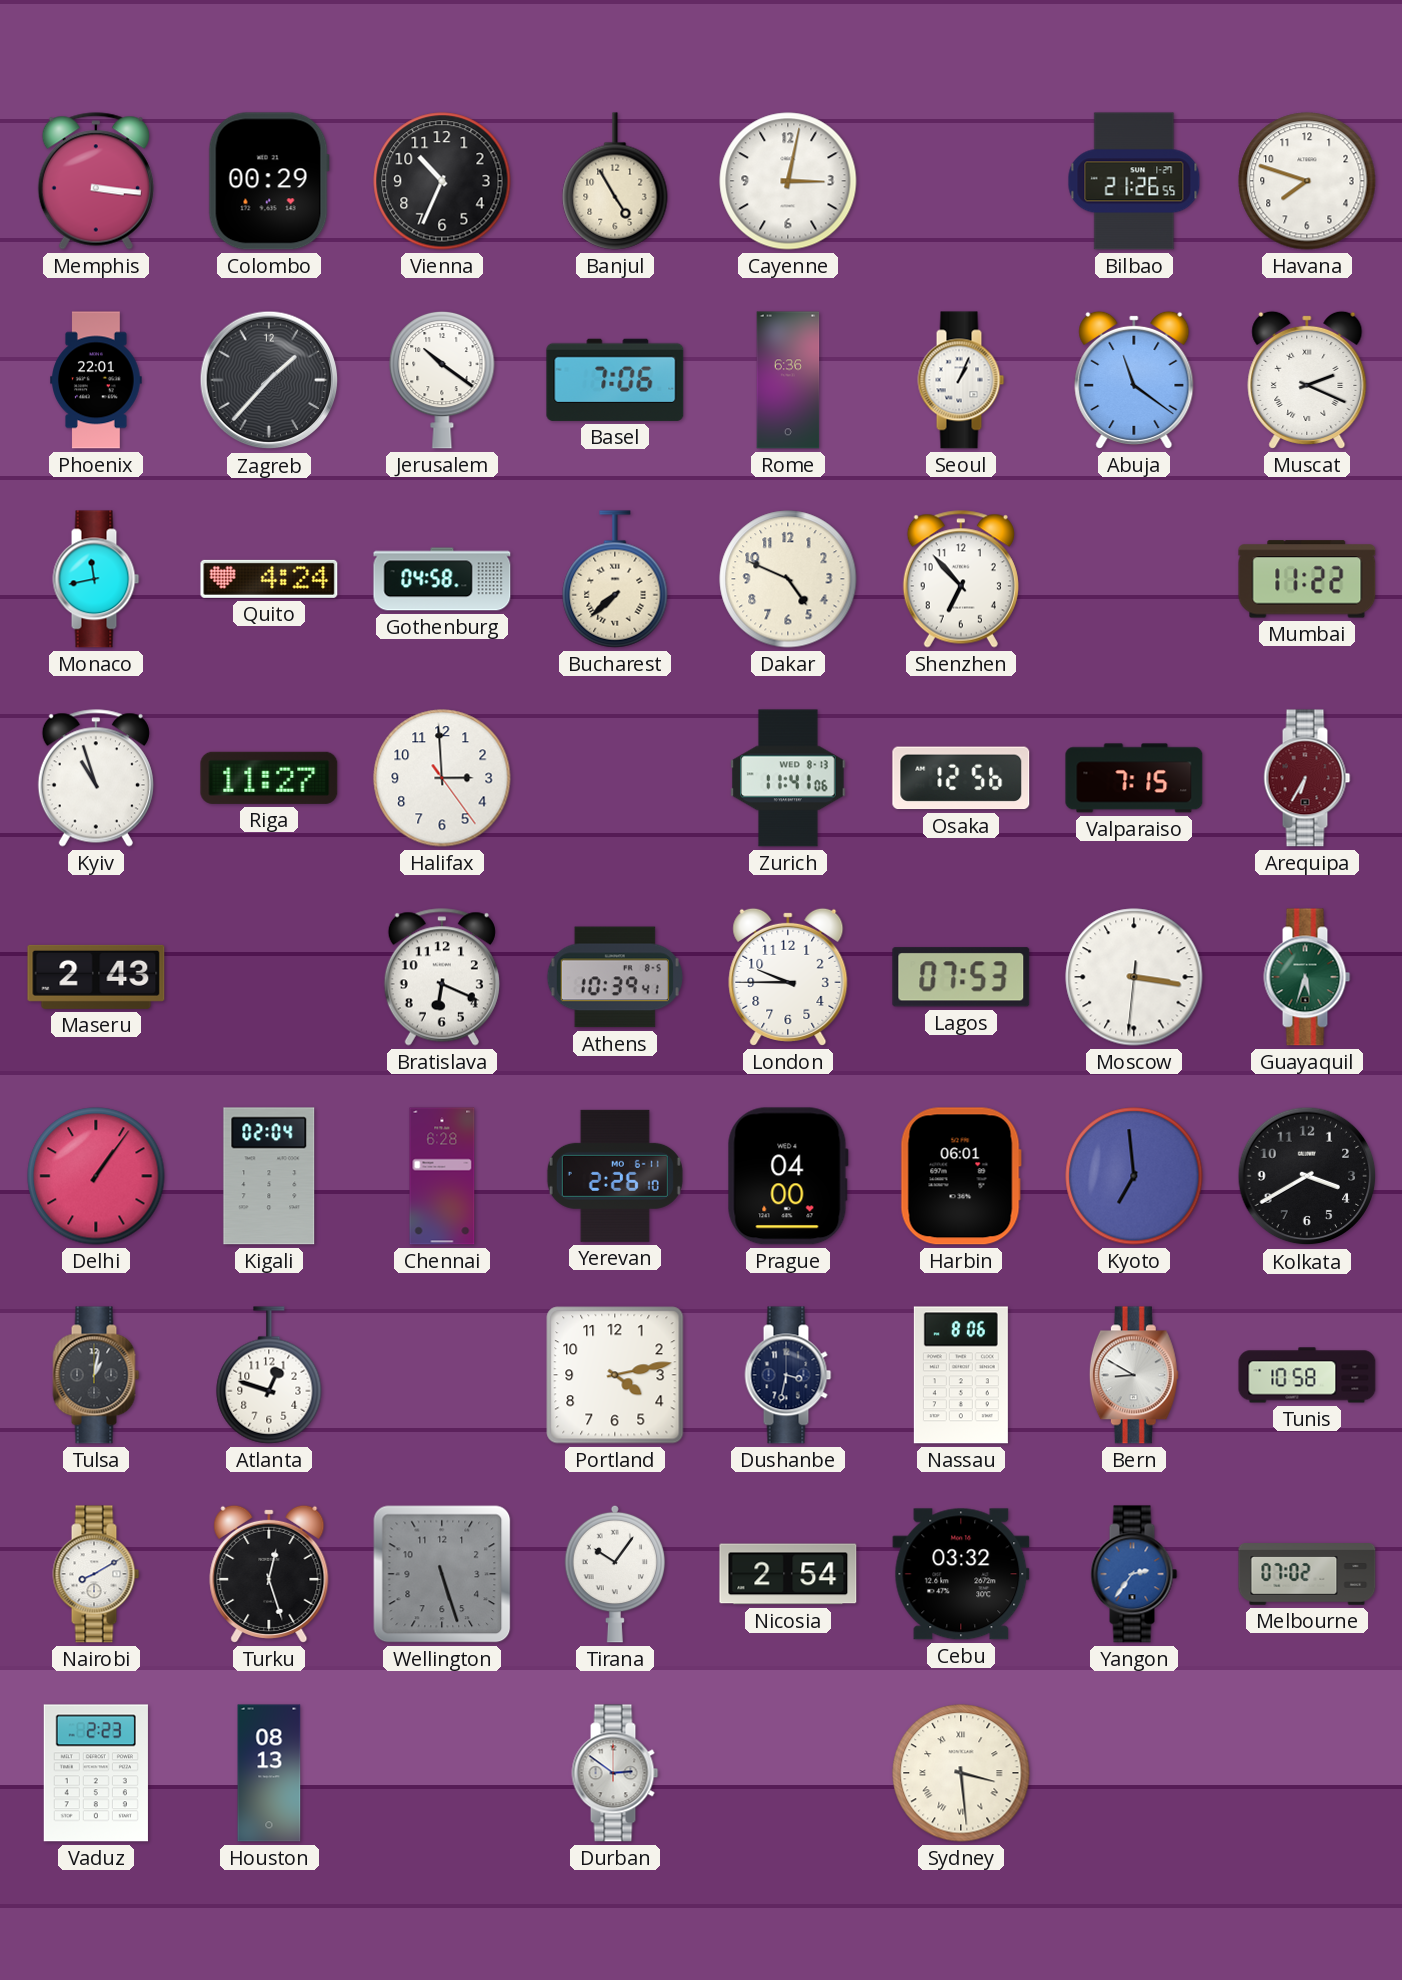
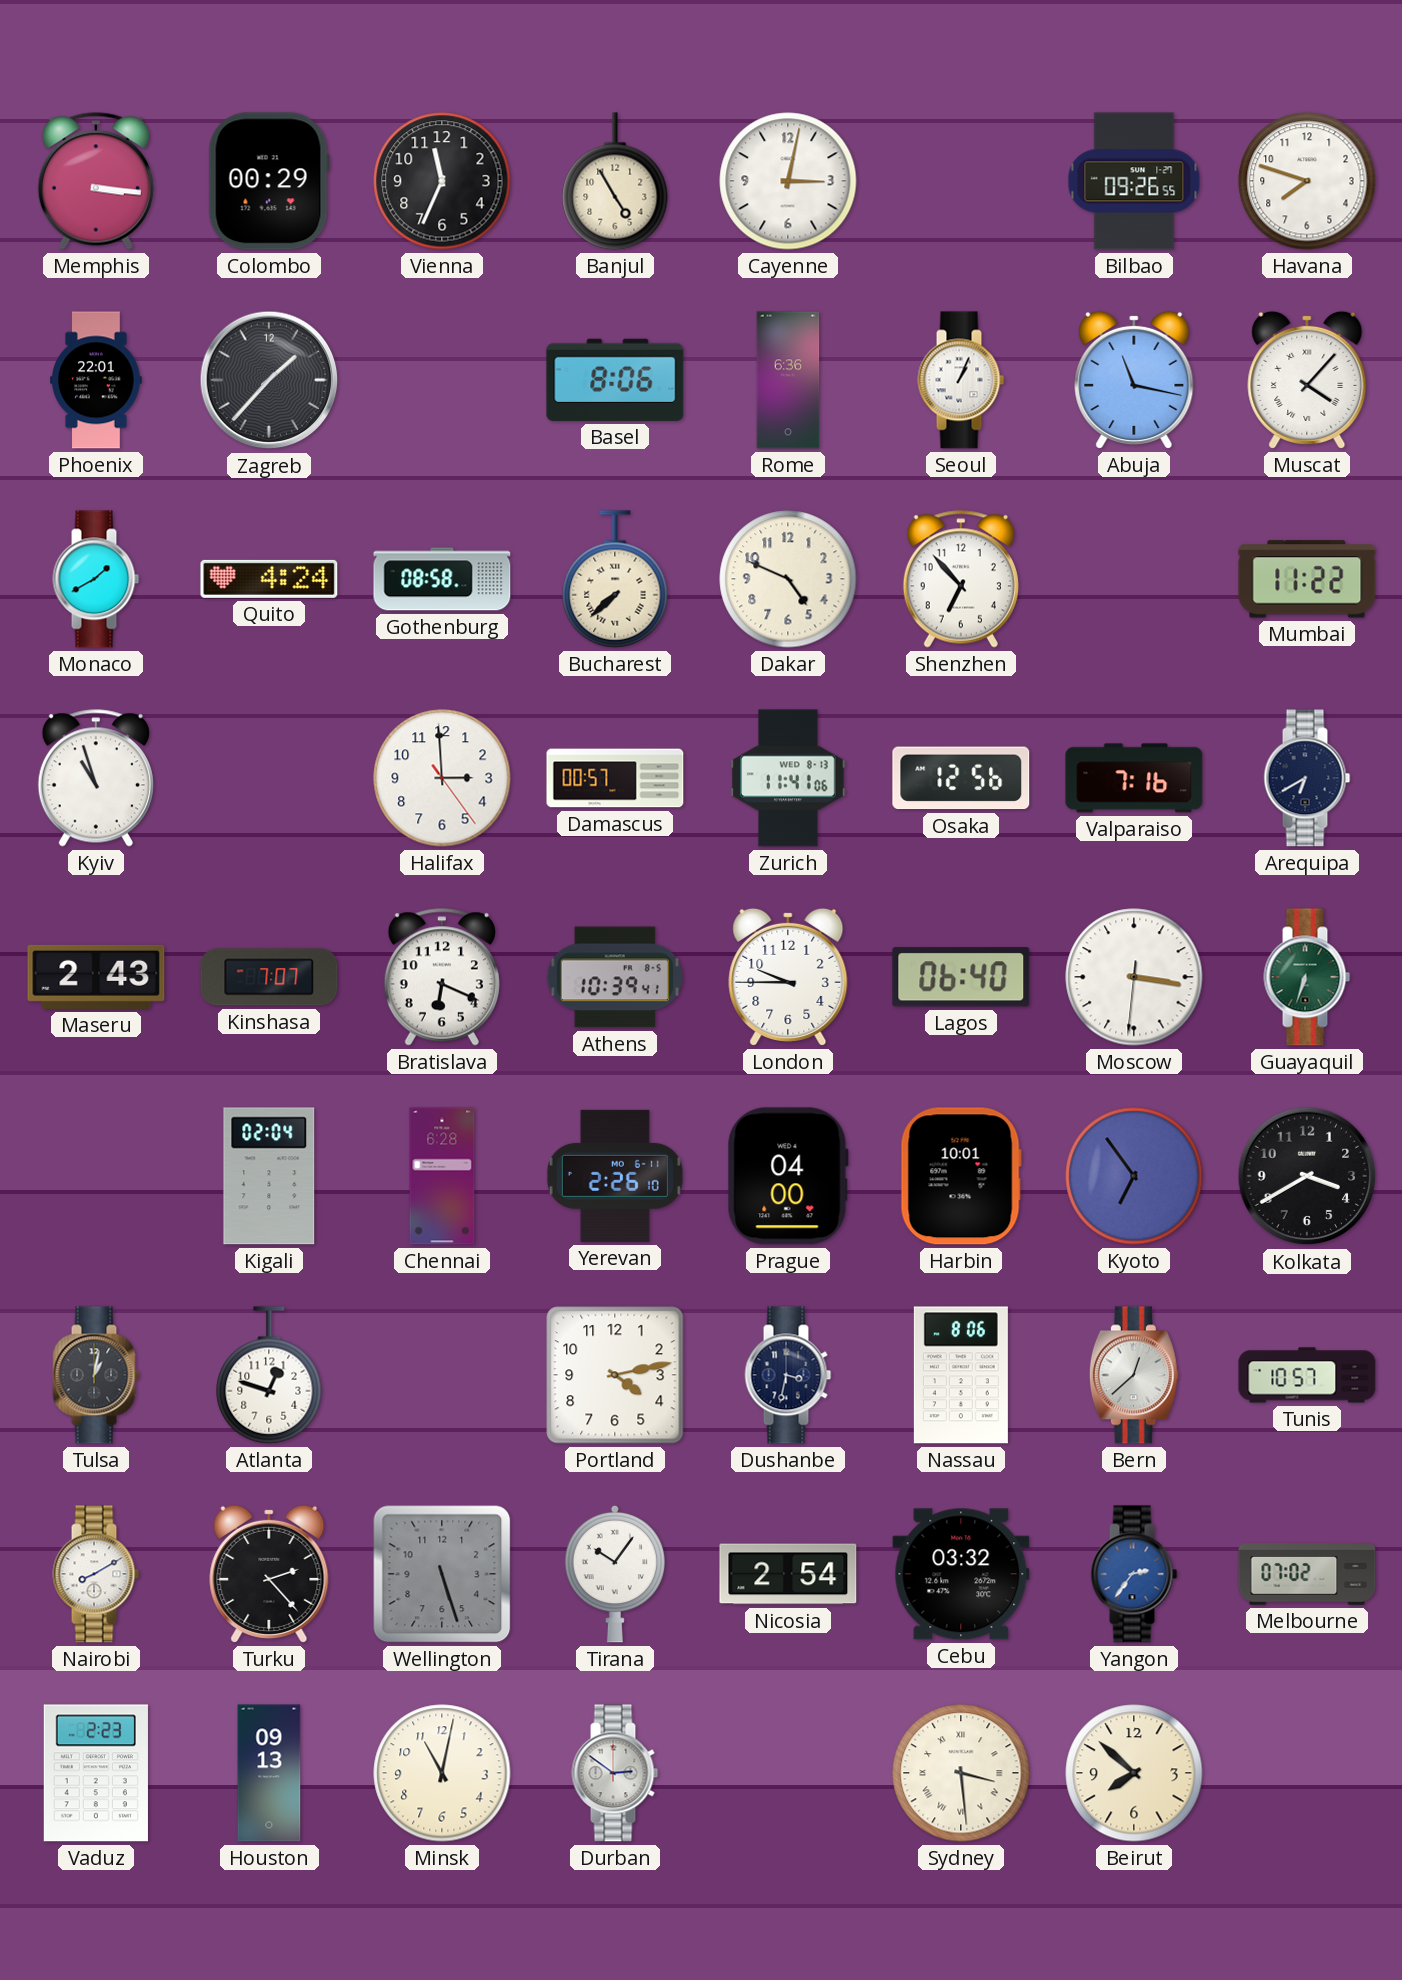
Vienna: 10:34 -> 11:34
Bilbao: 21:26 -> 09:26
Jerusalem: 10:21 -> none
Basel: 7:06 -> 8:06
Abuja: 11:21 -> 11:17
Muscat: 2:19 -> 4:07
Monaco: 11:43 -> 1:40
Gothenburg: 04:58 -> 08:58
Riga: 11:27 -> none
Damascus: none -> 00:57
Valparaiso: 7:15 -> 7:16
Arequipa: 6:35 -> 6:40
Arequipa dial: burgundy -> navy
Kinshasa: none -> 7:07
Lagos: 07:53 -> 06:40
Guayaquil: 5:33 -> 6:33
Delhi: 1:06 -> none
Harbin: 06:01 -> 10:01
Kyoto: 6:59 -> 6:54
Bern: 8:50 -> 12:38
Tunis: 10:58 -> 10:57
Turku: 12:27 -> 2:23
Houston: 08:13 -> 09:13
Minsk: none -> 11:02
Beirut: none -> 7:52
